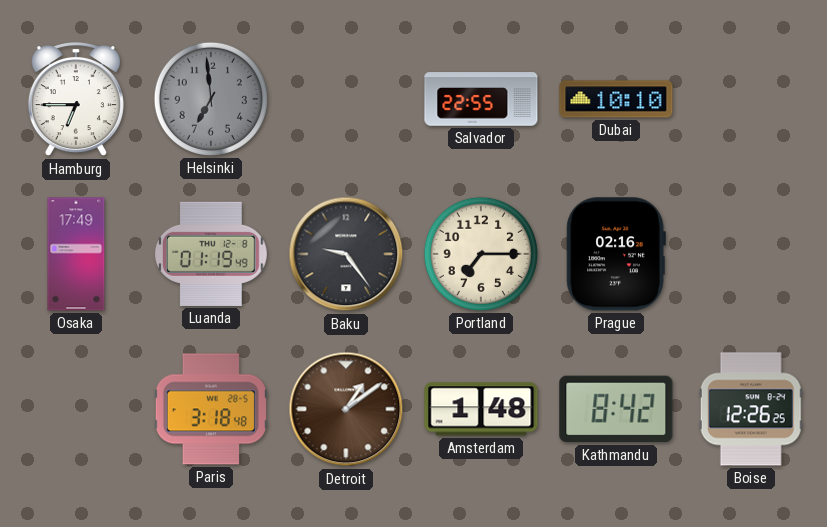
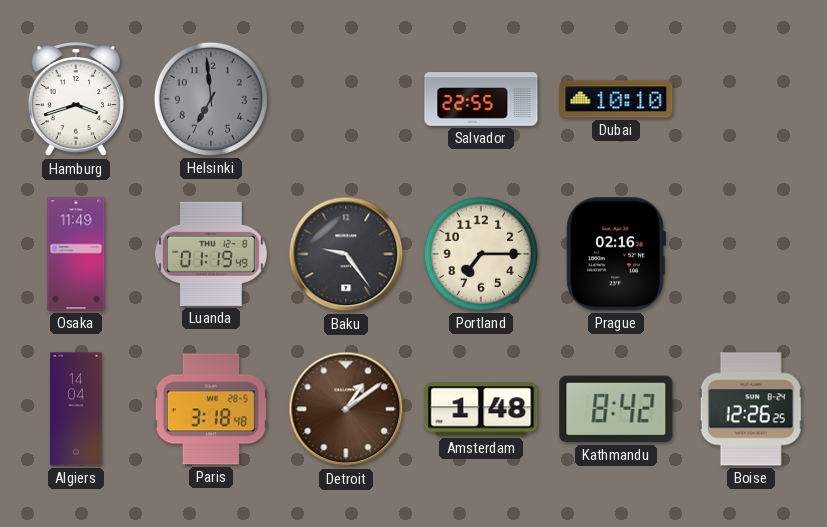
Hamburg: 6:45 -> 3:42
Osaka: 17:49 -> 11:49
Algiers: none -> 14:04
